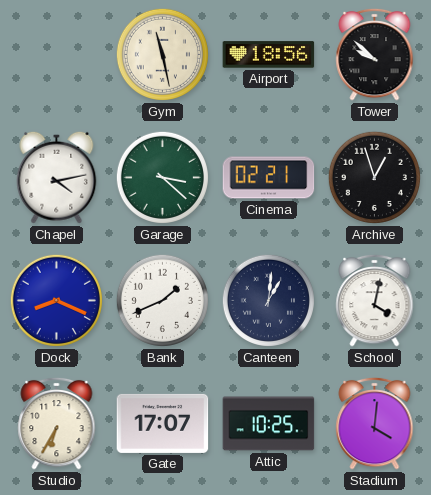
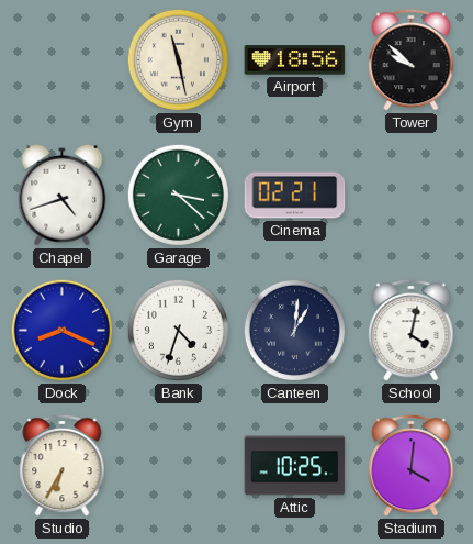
Chapel: 4:13 -> 4:42
Archive: 12:57 -> none
Bank: 1:41 -> 4:33
Gate: 17:07 -> none
